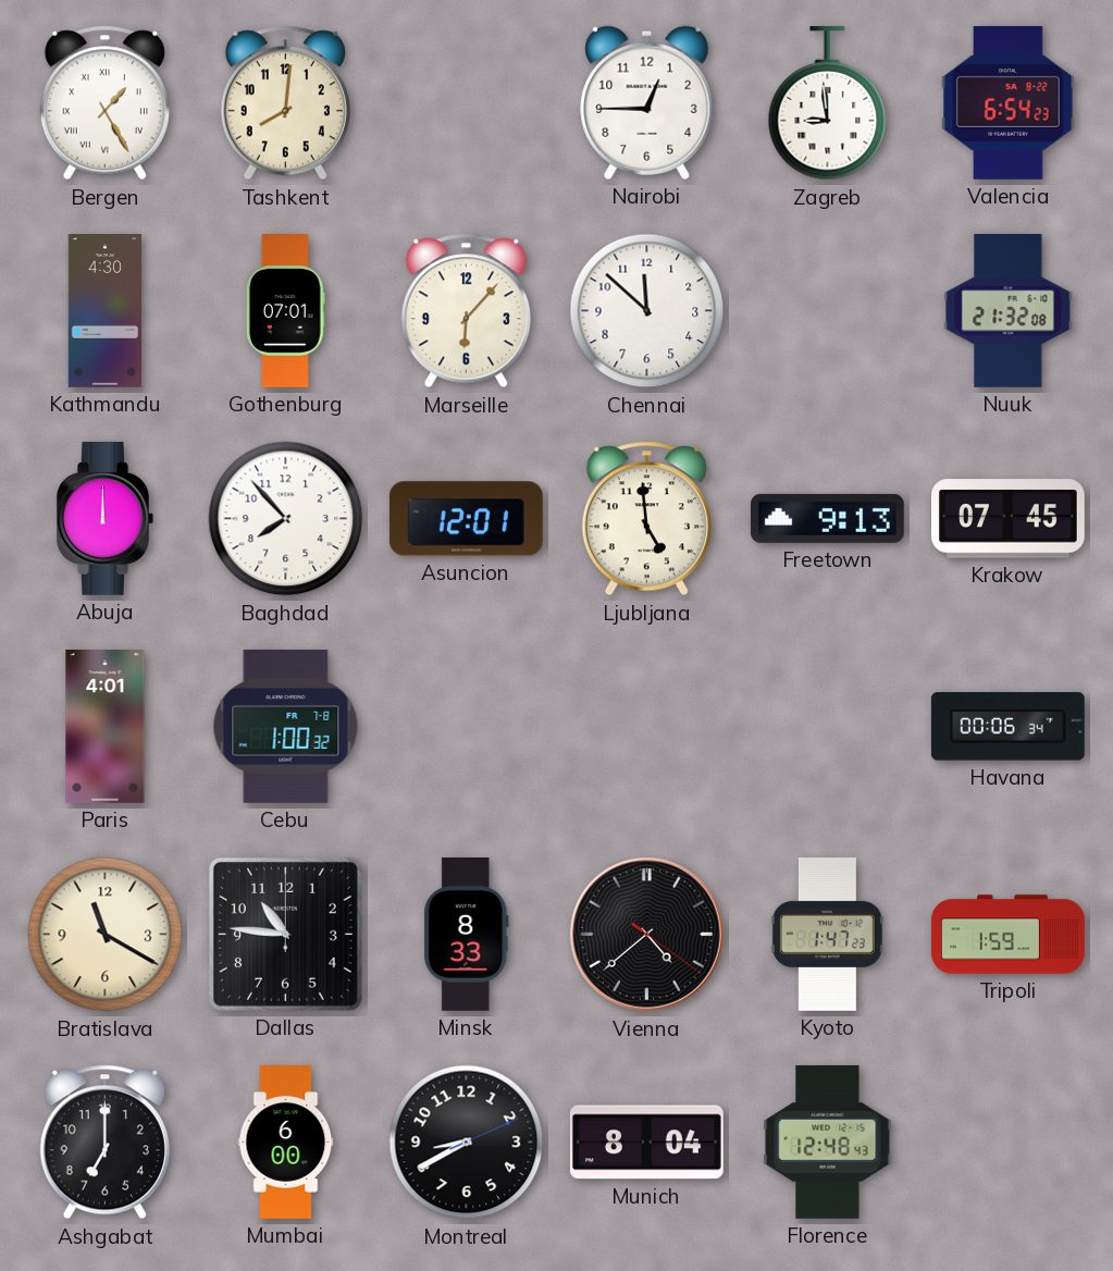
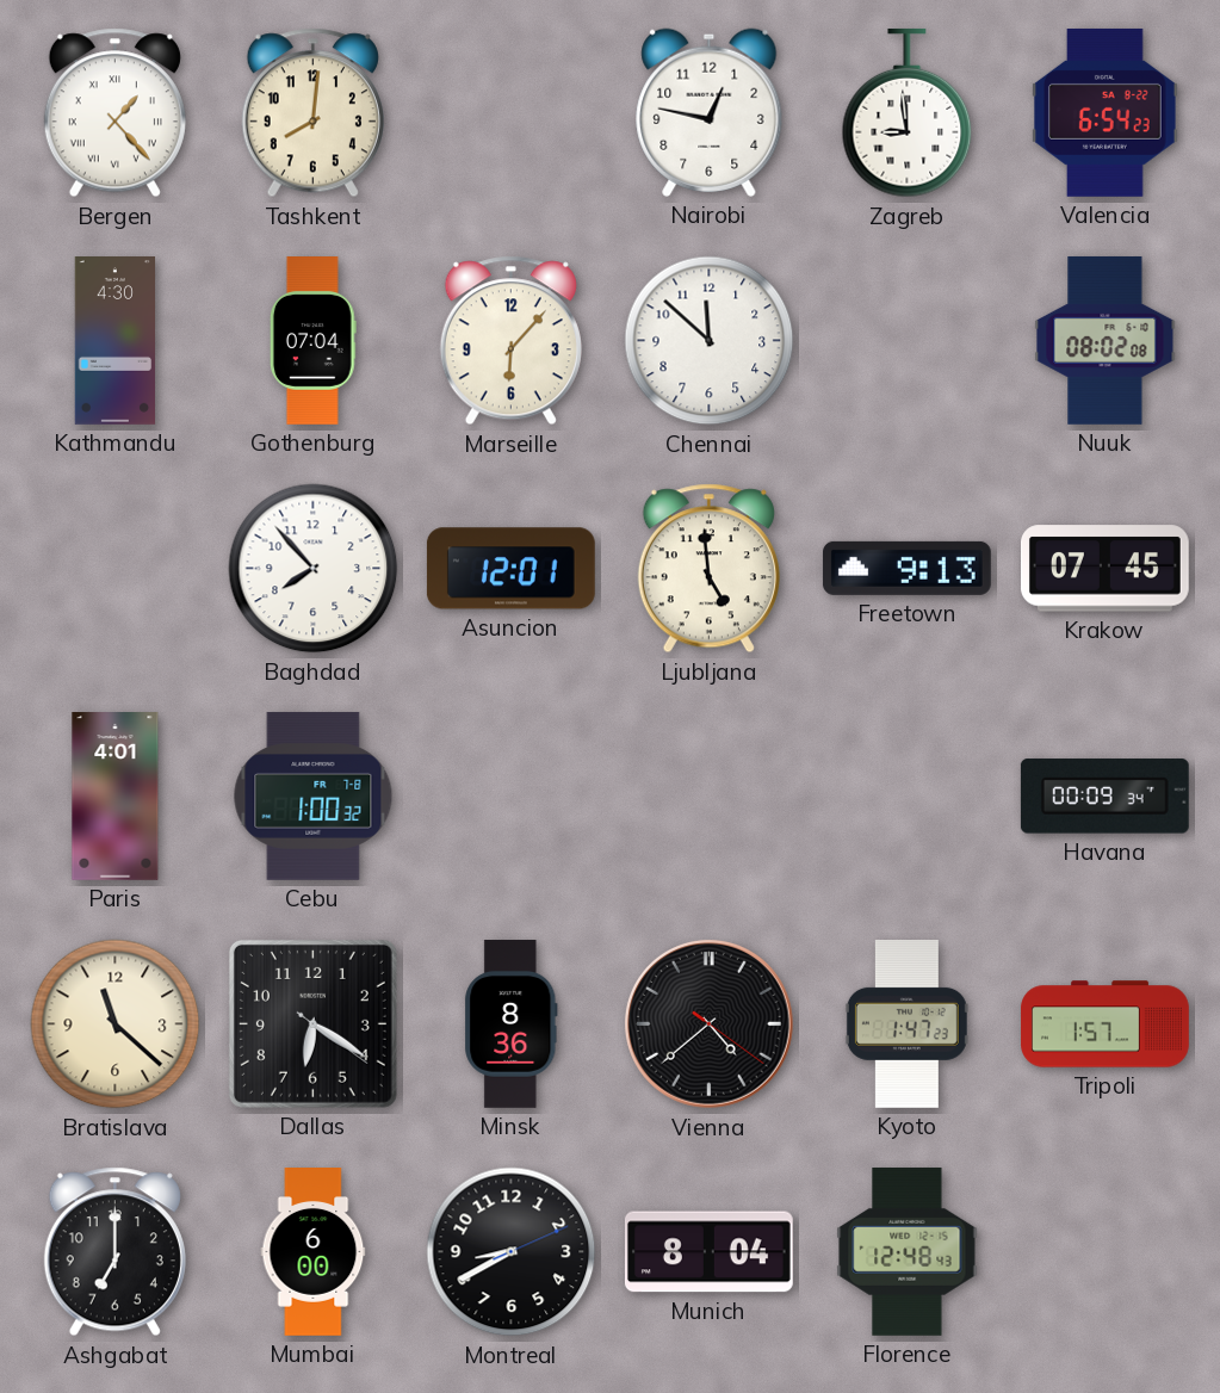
Bergen: 1:25 -> 1:23
Nairobi: 12:45 -> 12:47
Gothenburg: 07:01 -> 07:04
Nuuk: 21:32 -> 08:02
Abuja: 12:00 -> none
Havana: 00:06 -> 00:09
Bratislava: 11:20 -> 11:22
Dallas: 10:46 -> 6:20
Minsk: 8:33 -> 8:36
Tripoli: 1:59 -> 1:57
